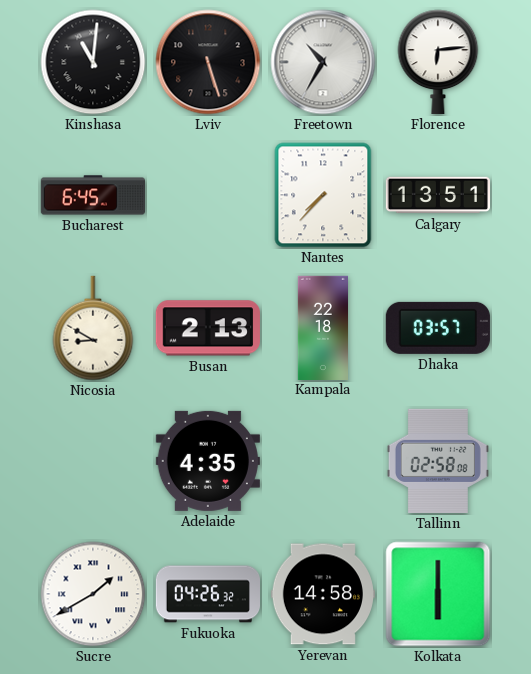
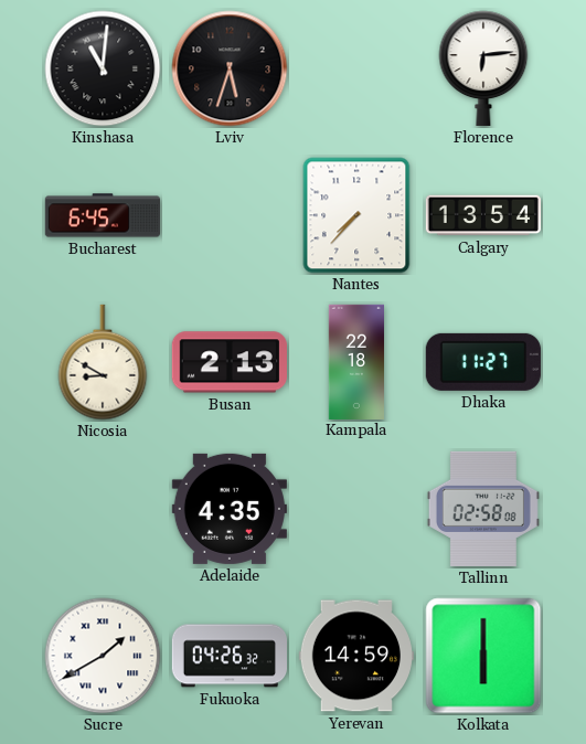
Lviv: 5:27 -> 5:33
Freetown: 10:35 -> none
Calgary: 13:51 -> 13:54
Dhaka: 03:57 -> 11:27
Yerevan: 14:58 -> 14:59
